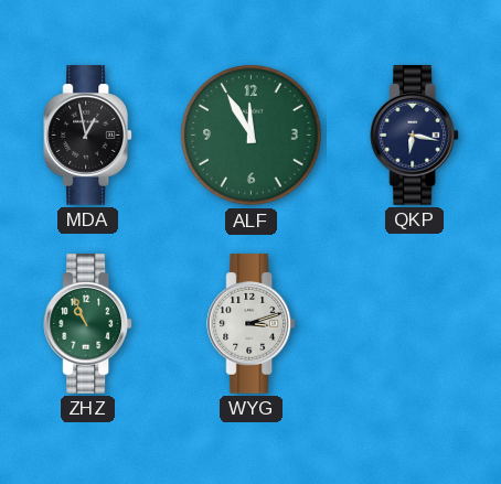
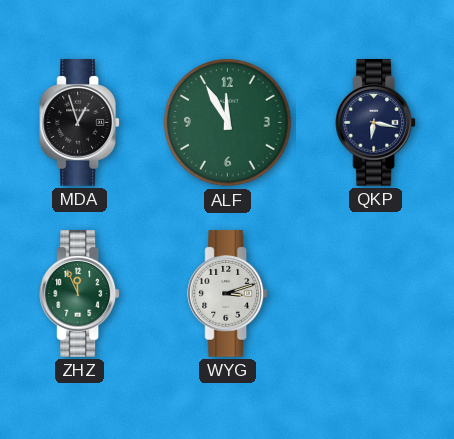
MDA: 12:58 -> 12:57
ZHZ: 10:56 -> 11:56
